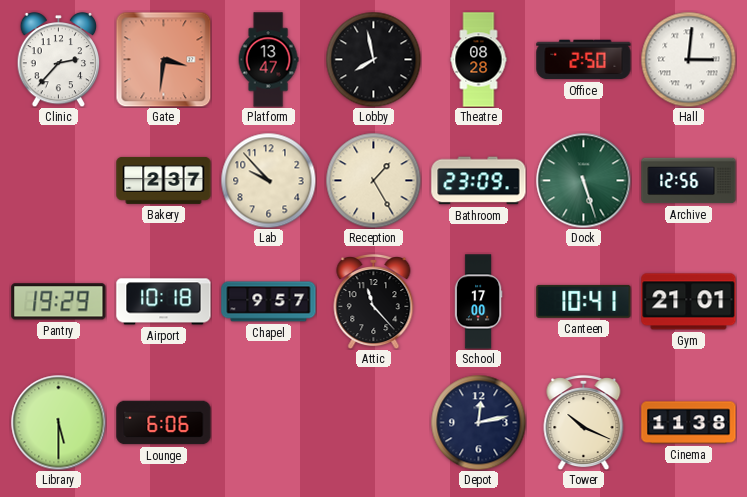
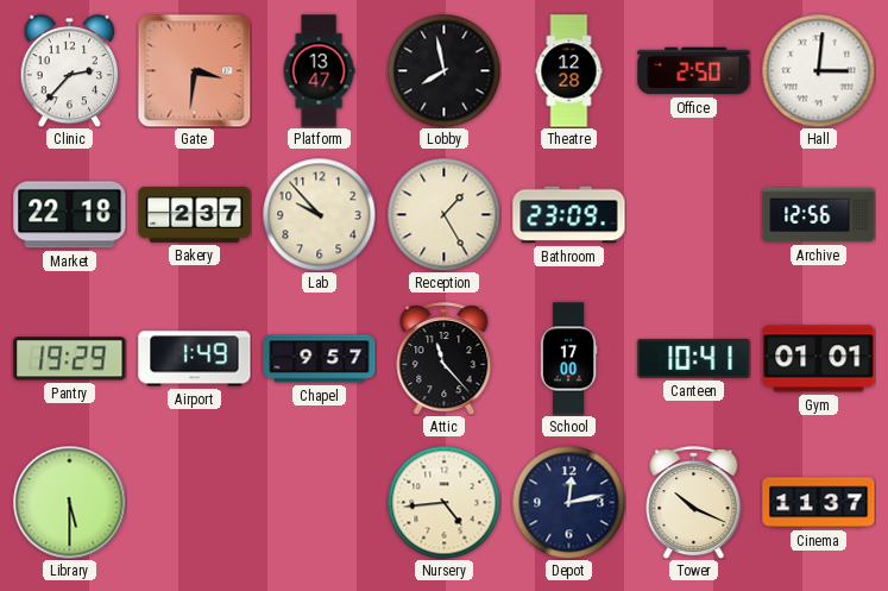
Theatre: 08:28 -> 12:28
Market: none -> 22:18
Dock: 5:27 -> none
Airport: 10:18 -> 1:49
Gym: 21:01 -> 01:01
Lounge: 6:06 -> none
Nursery: none -> 4:44
Cinema: 11:38 -> 11:37
